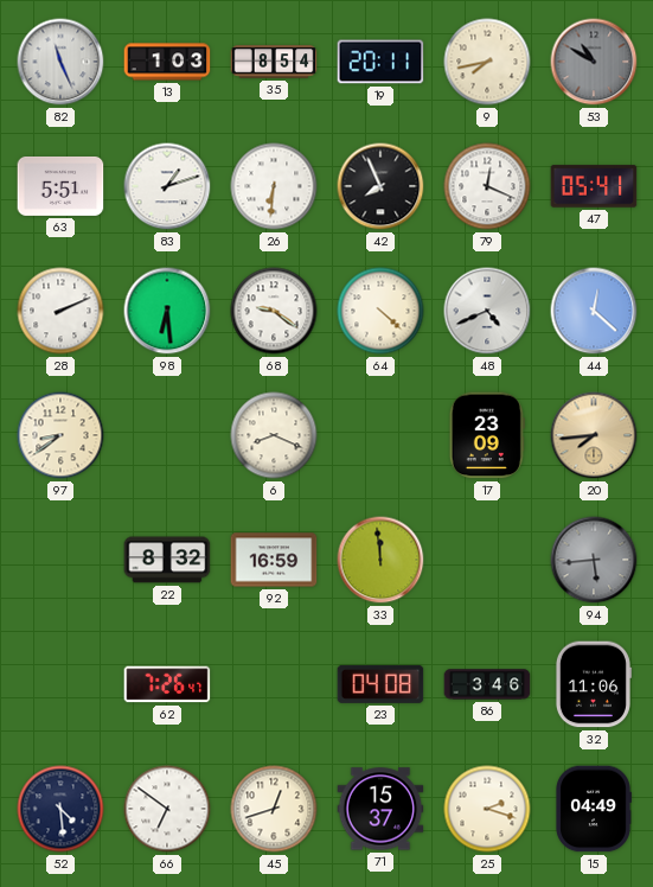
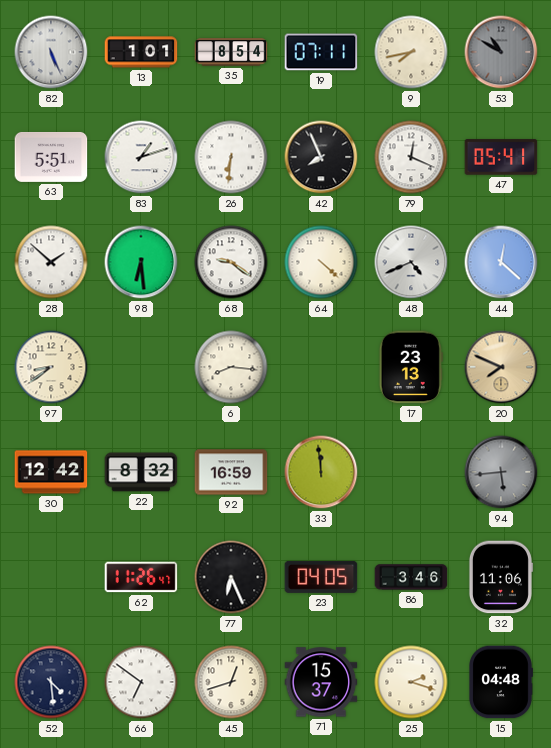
82: 11:26 -> 5:26
13: 1:03 -> 1:01
19: 20:11 -> 07:11
28: 2:11 -> 1:52
6: 8:19 -> 8:16
17: 23:09 -> 23:13
20: 7:44 -> 7:49
30: none -> 12:42
62: 7:26 -> 11:26
77: none -> 6:26
23: 04:08 -> 04:05
15: 04:49 -> 04:48
